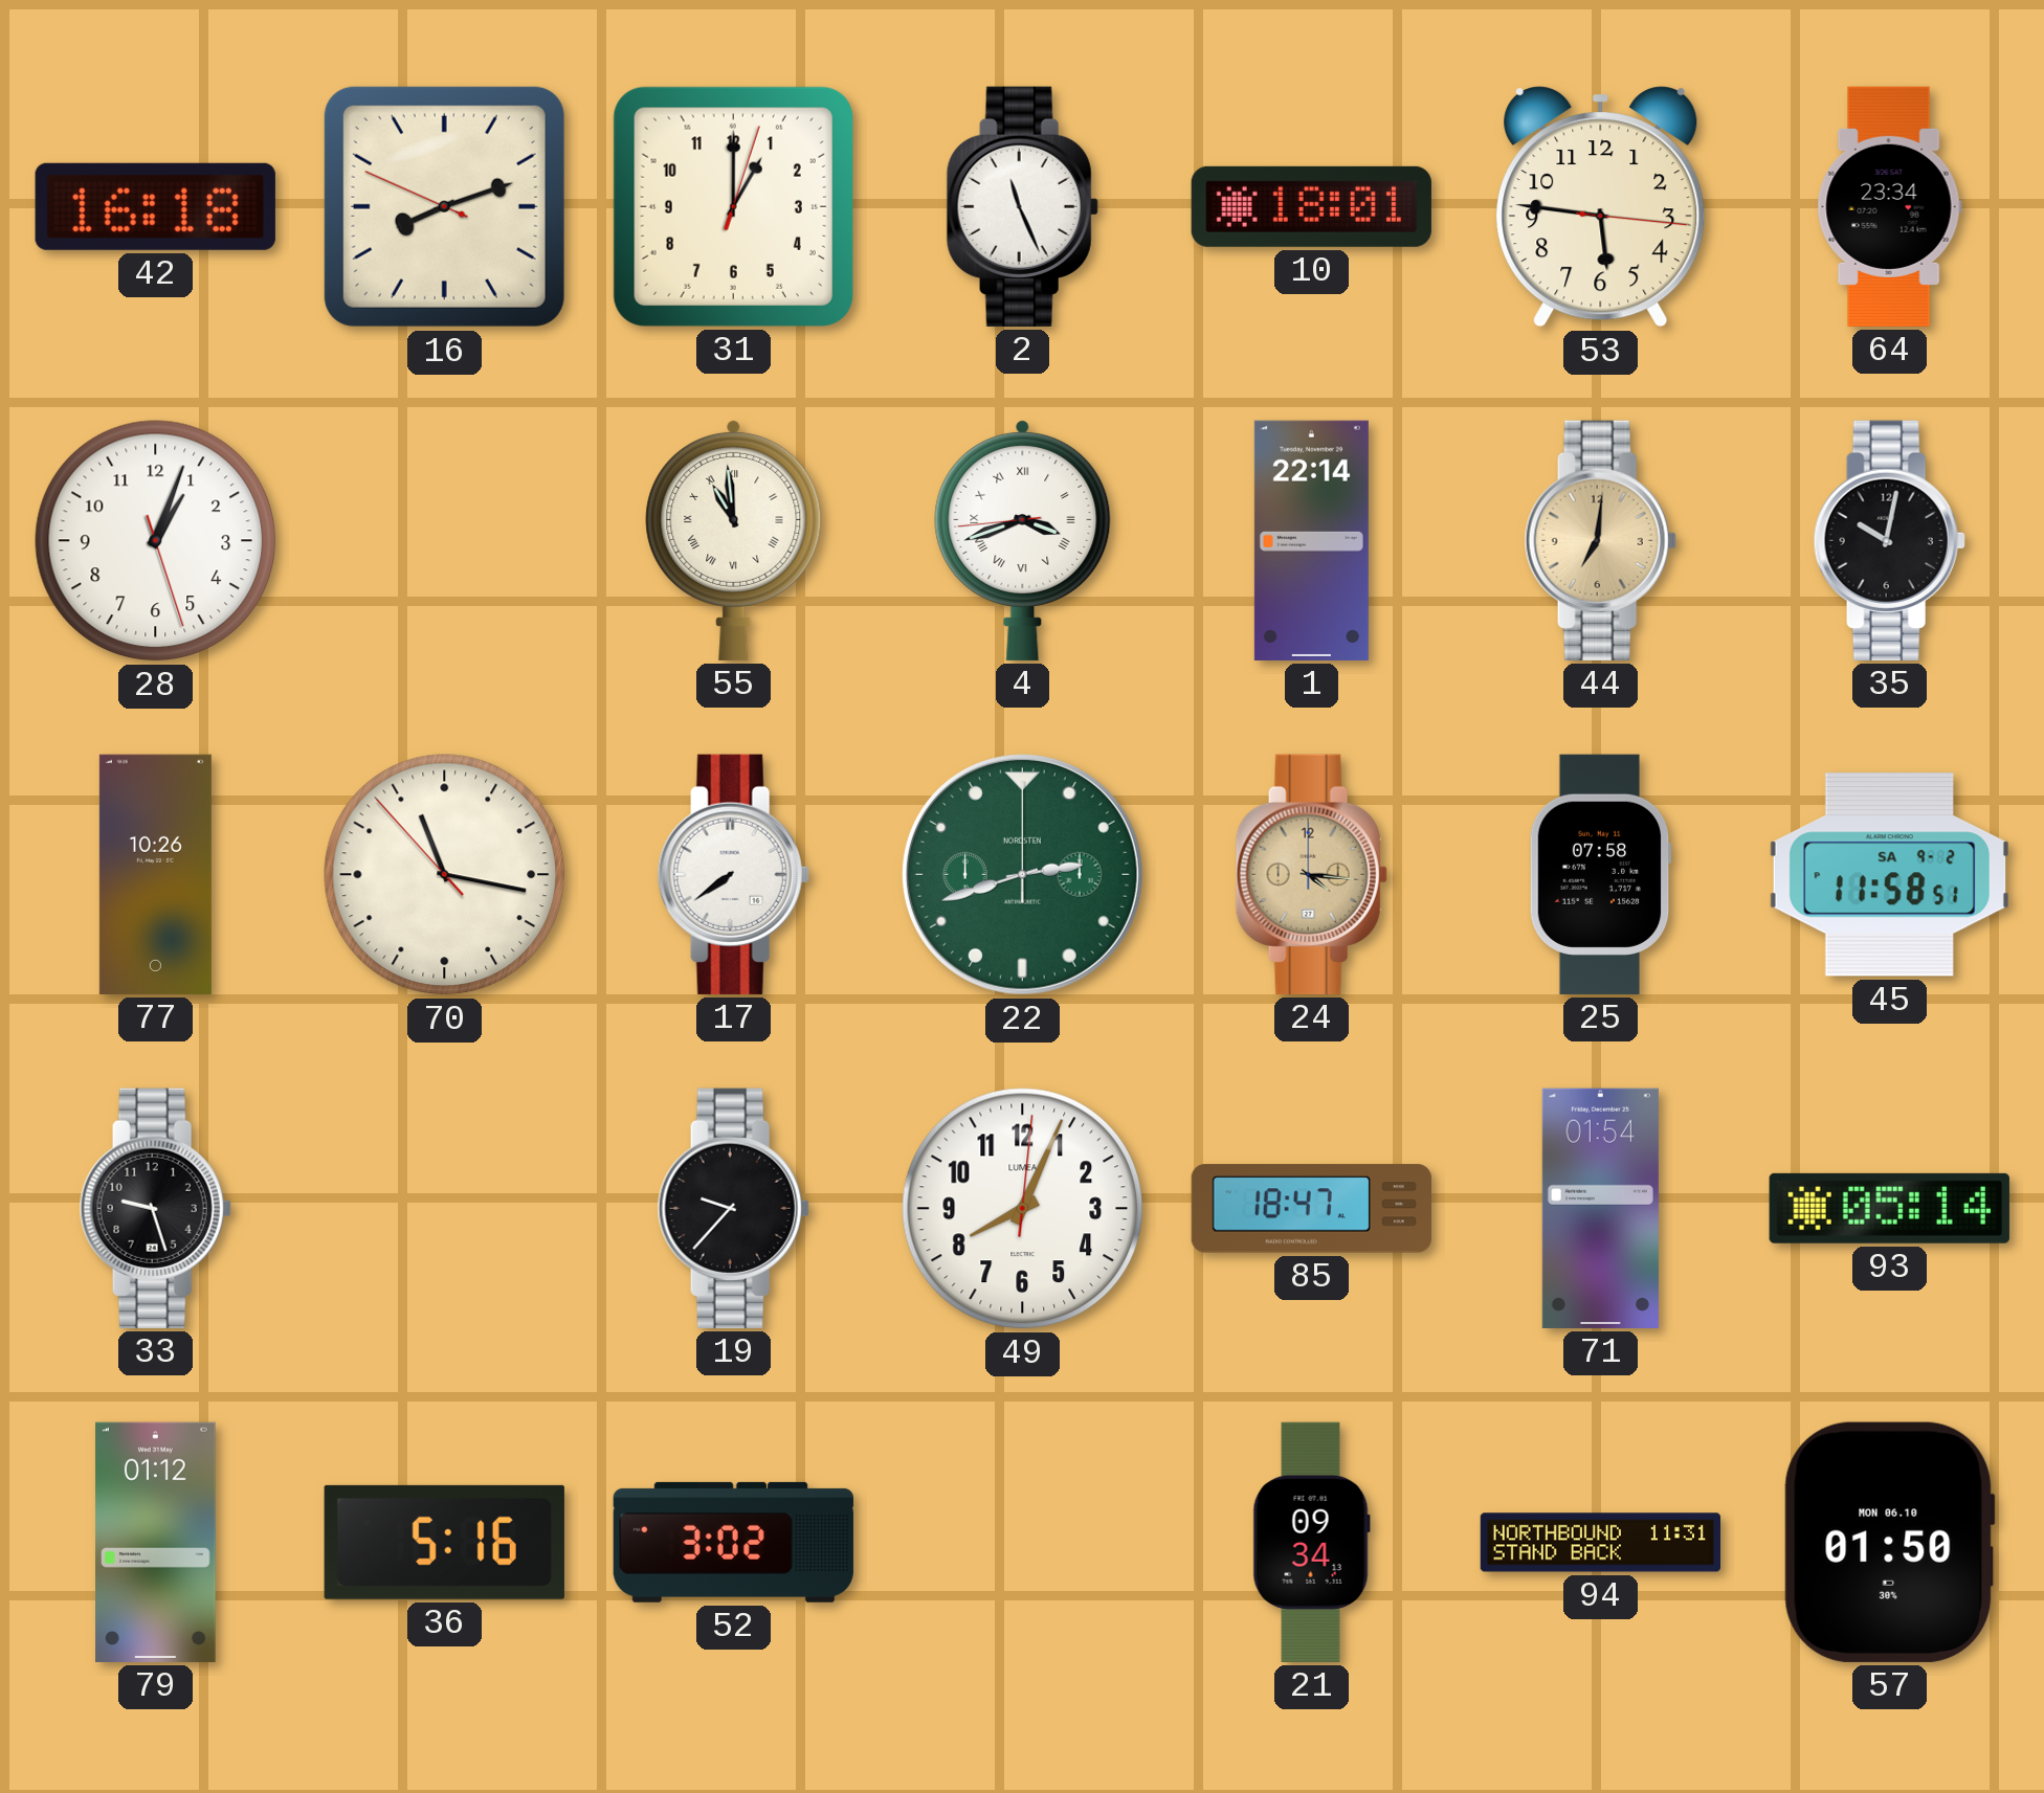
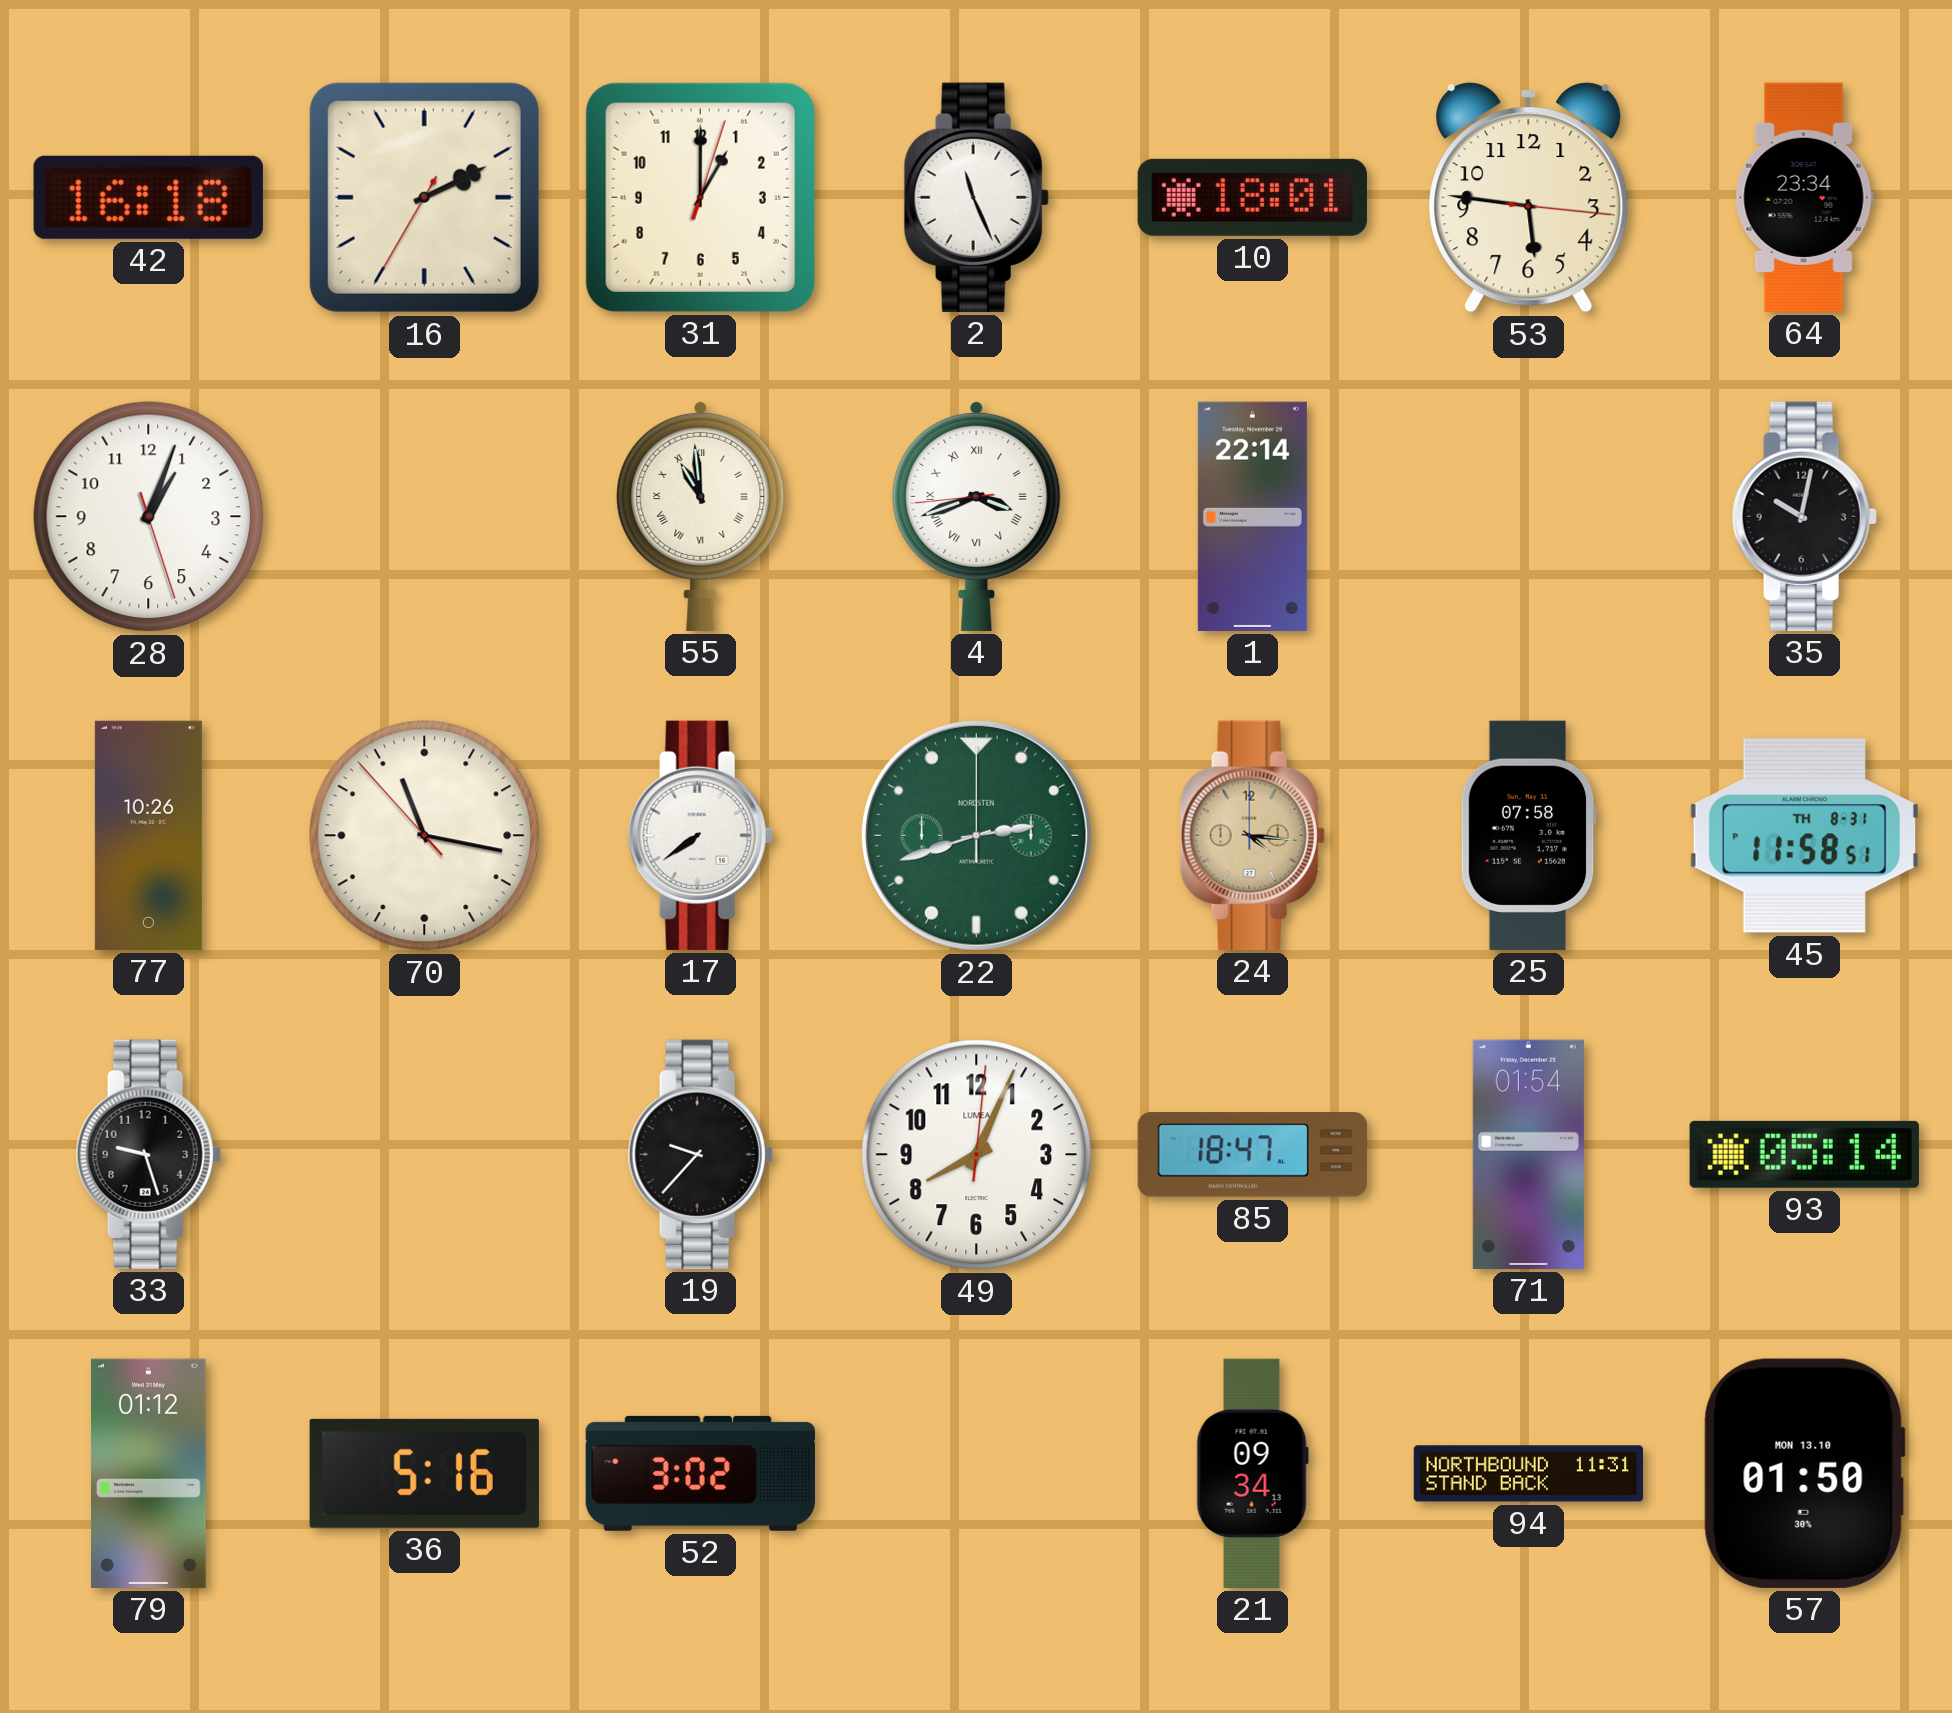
16: 8:11 -> 2:10
44: 7:01 -> none
45 date: SA 9-2 -> TH 8-31
57 date: MON 06.10 -> MON 13.10
